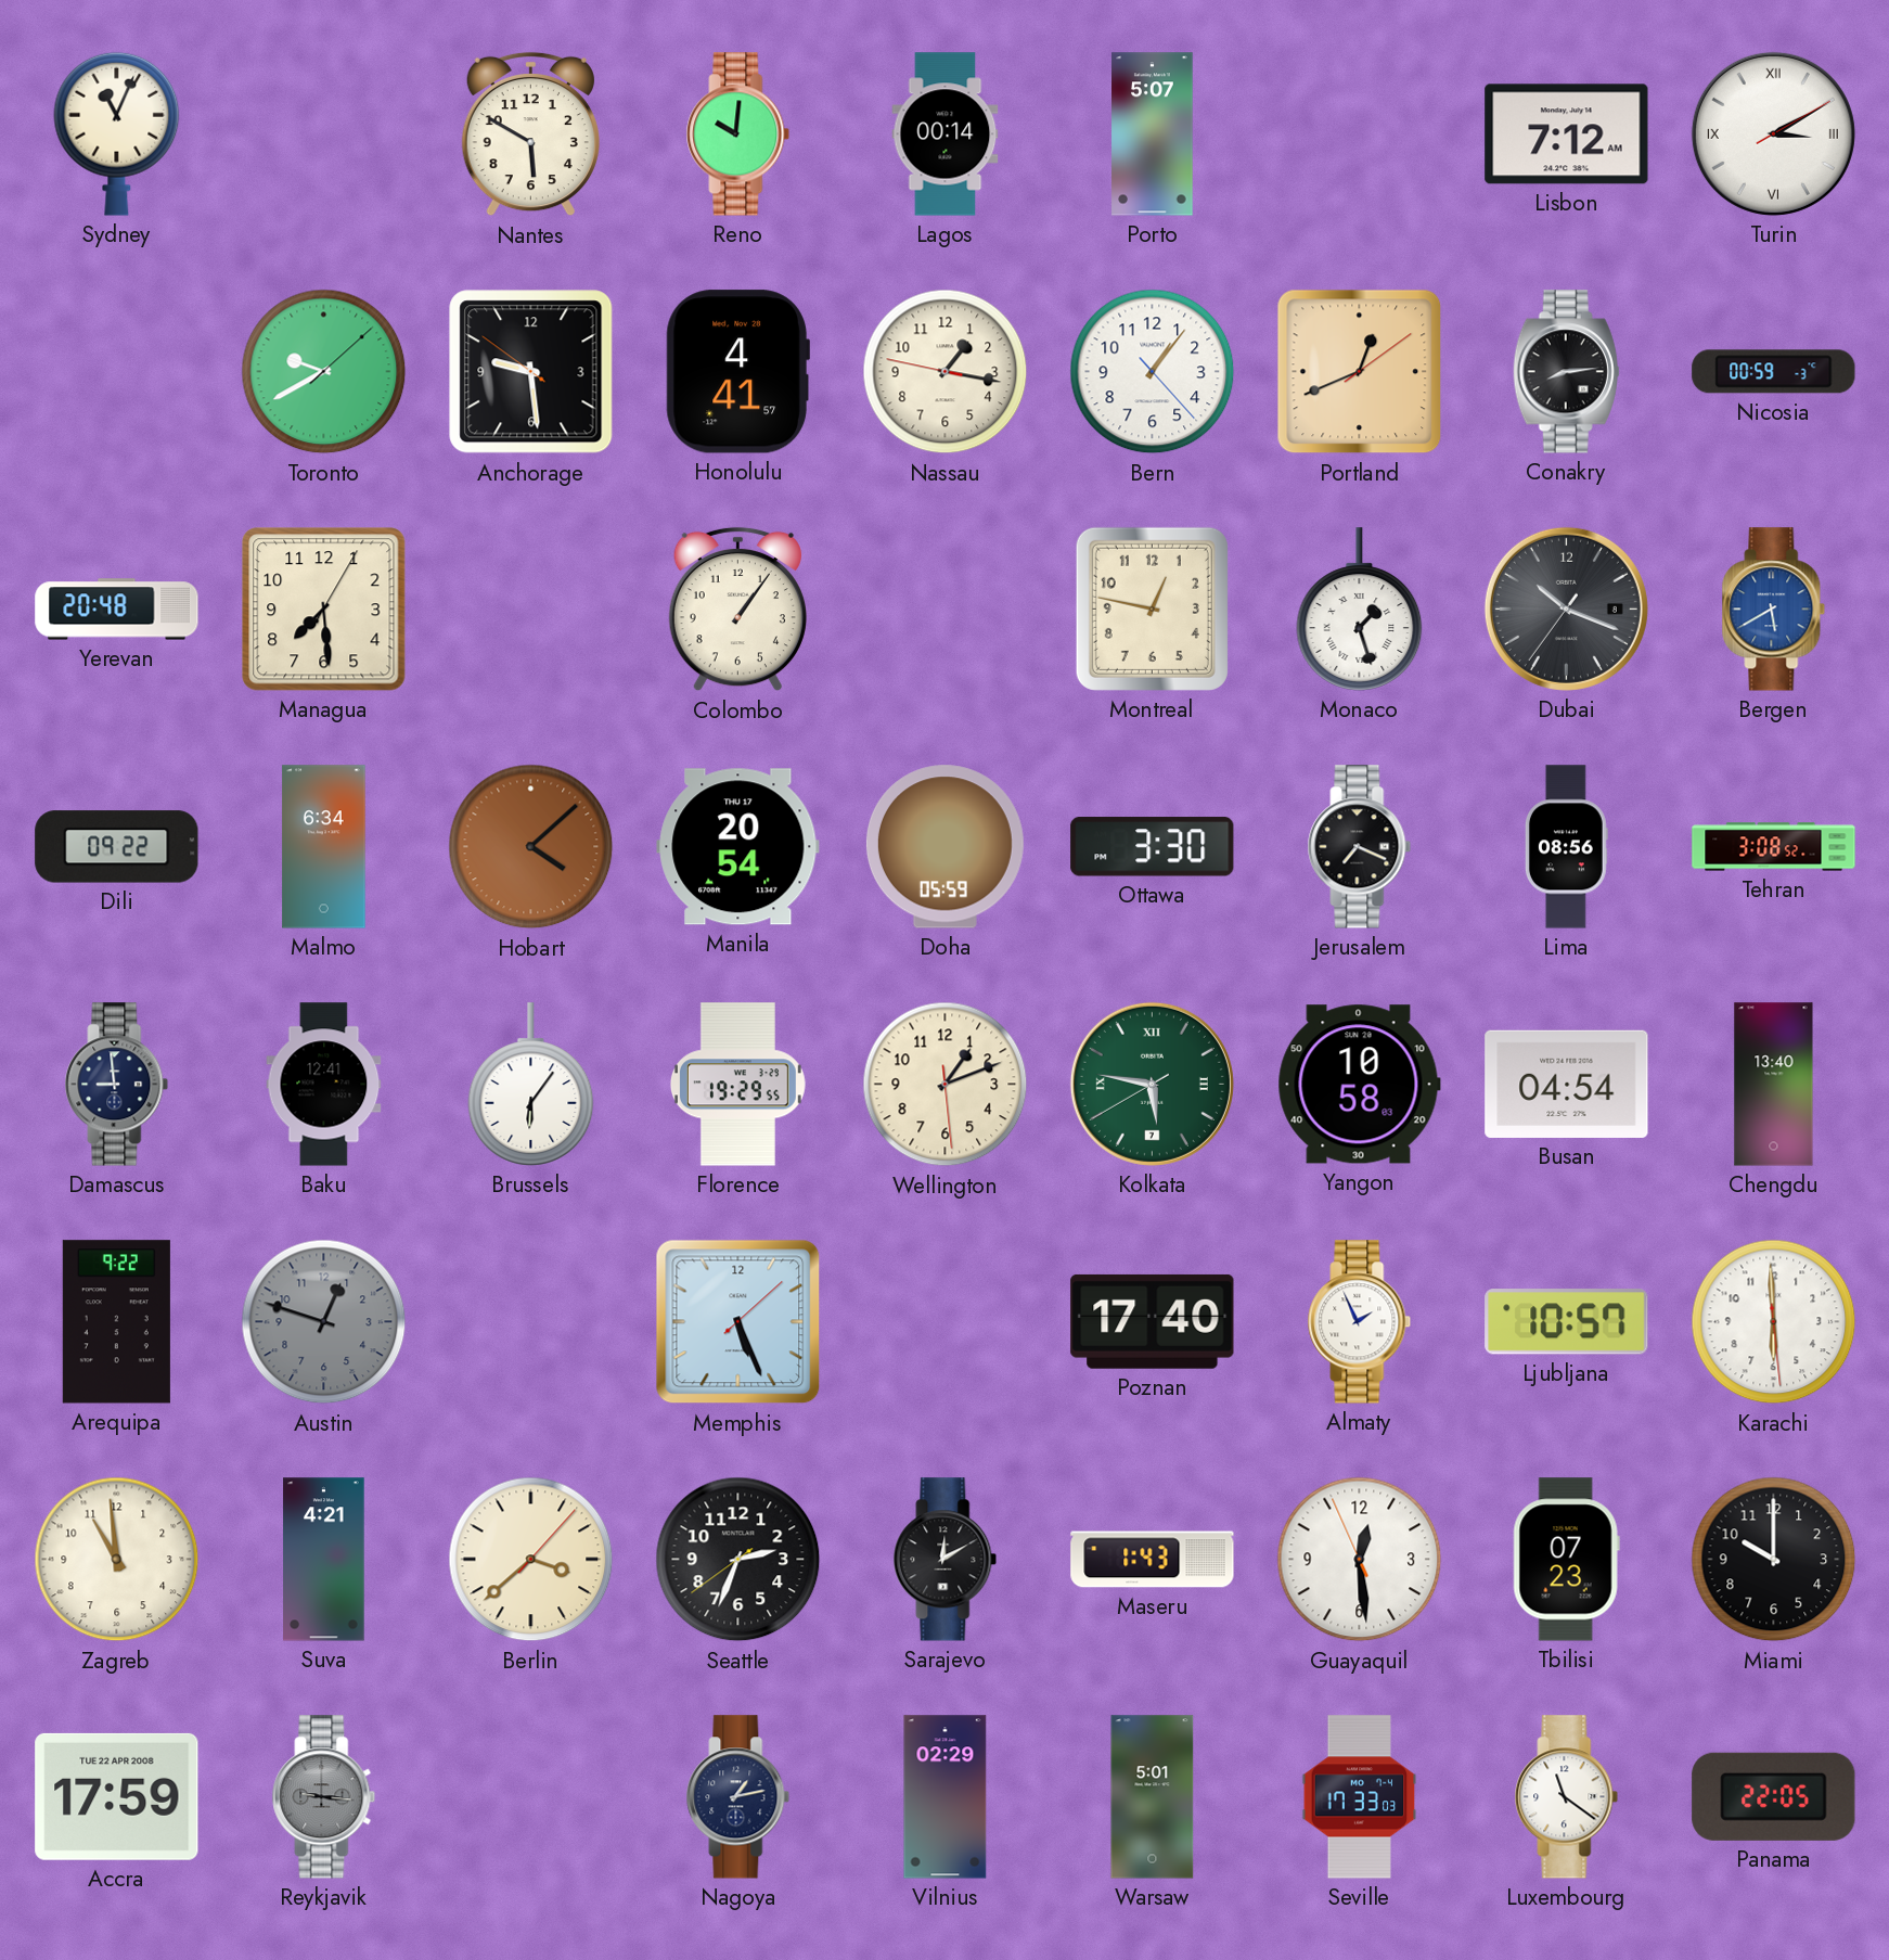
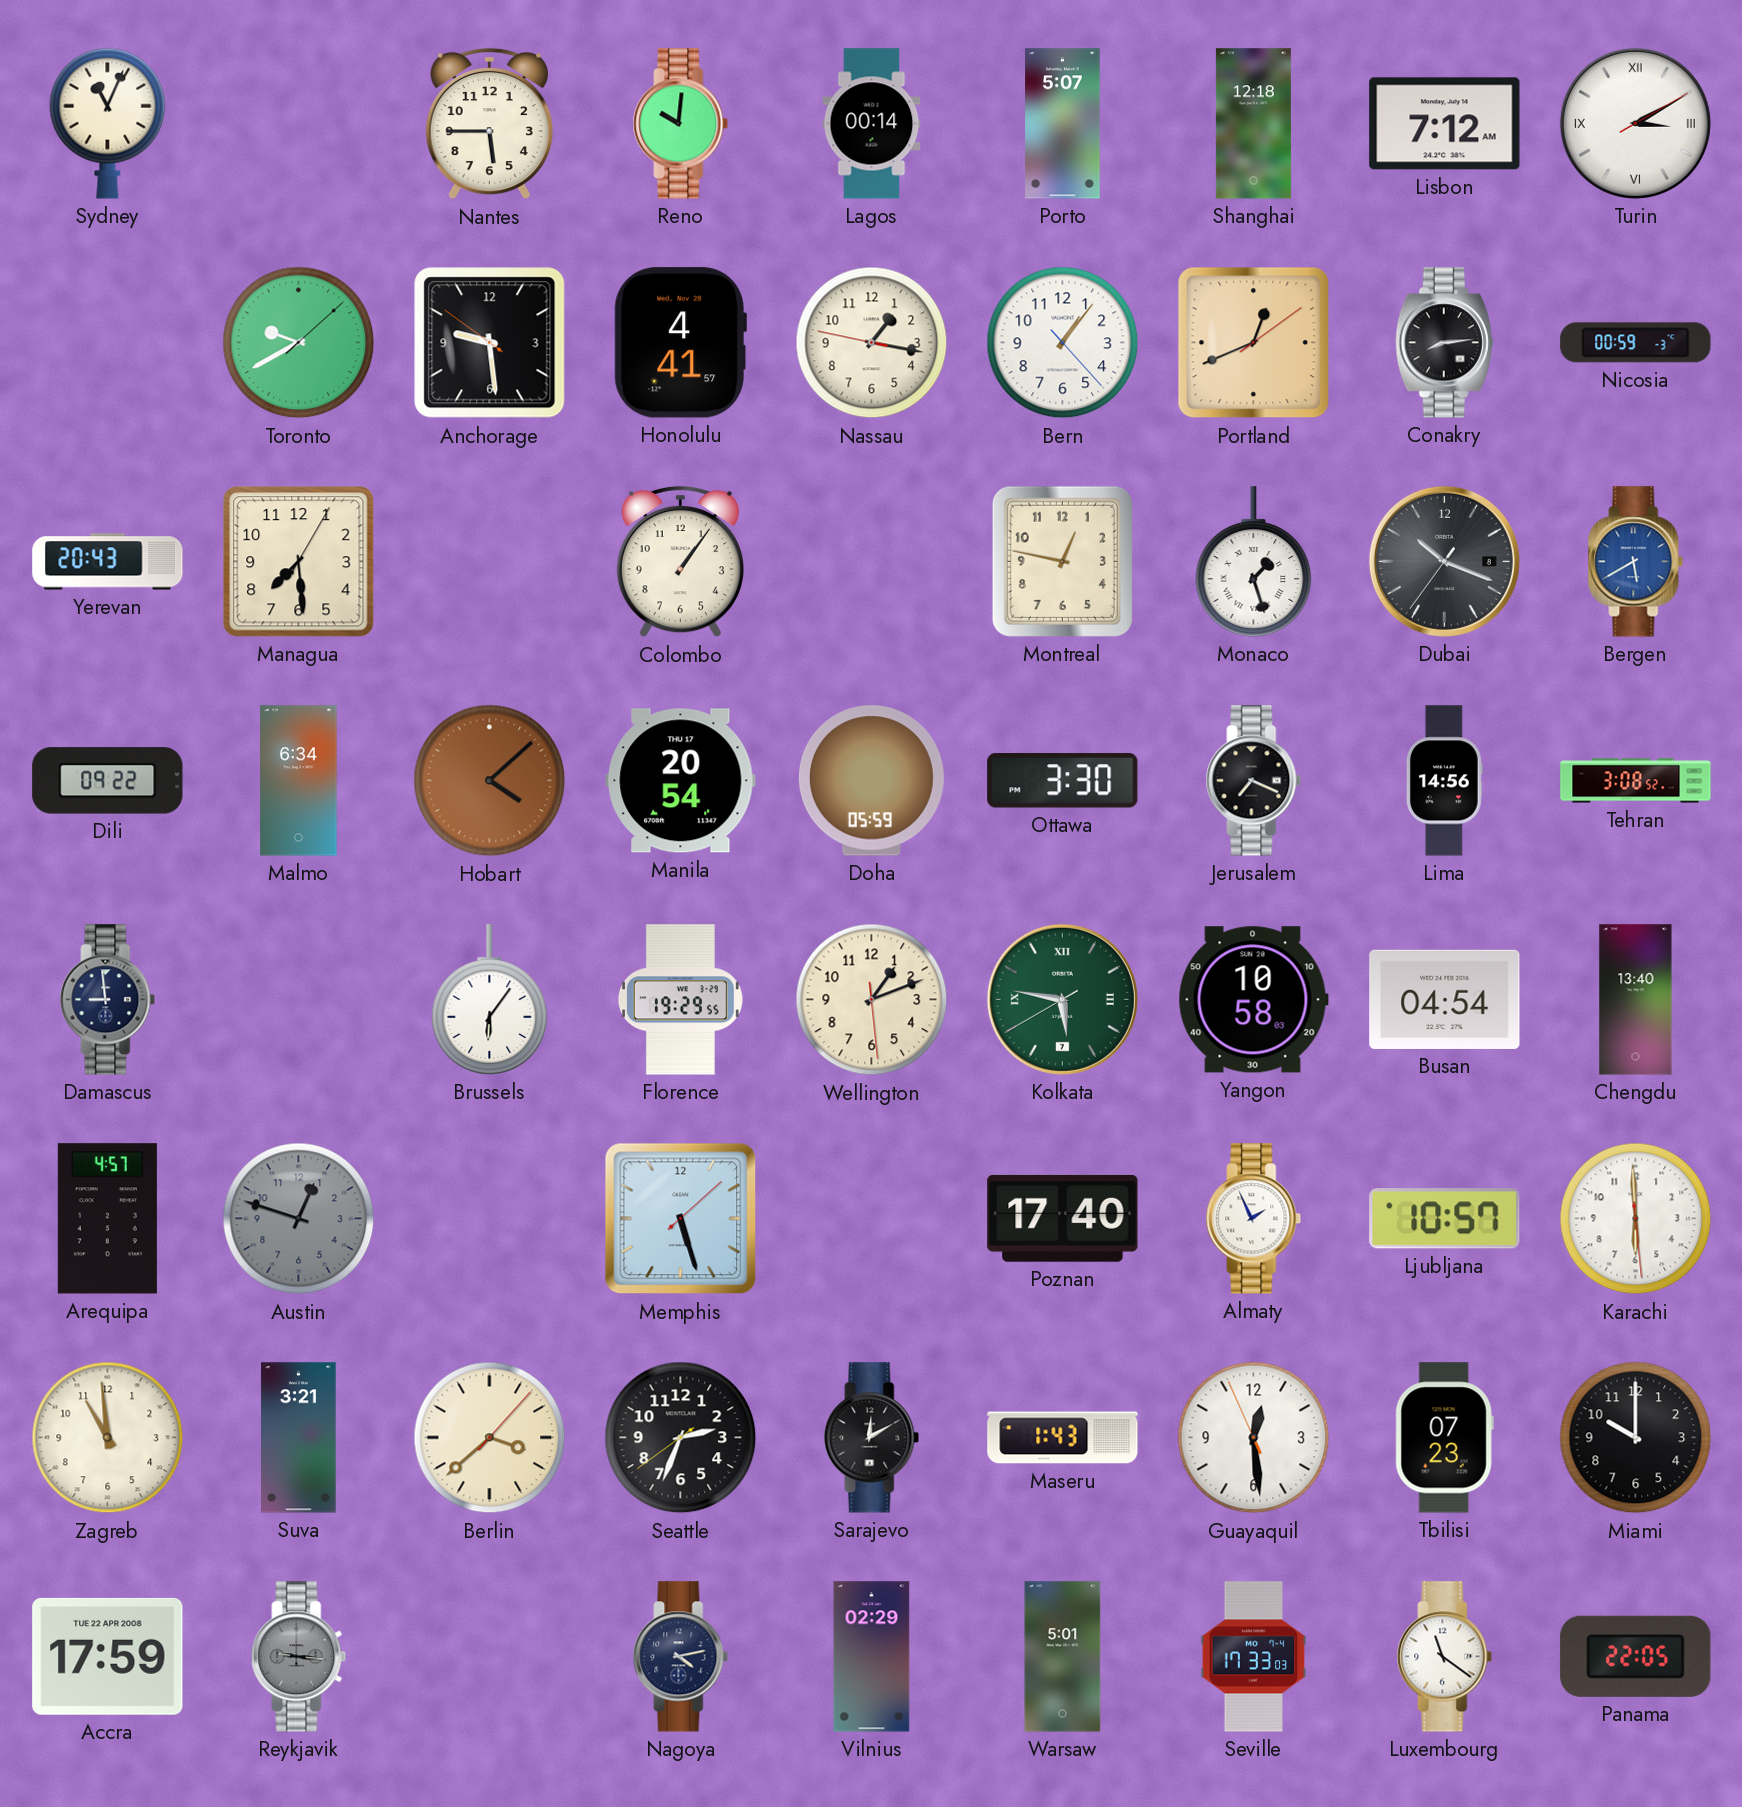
Nantes: 5:50 -> 5:45
Shanghai: none -> 12:18
Yerevan: 20:48 -> 20:43
Lima: 08:56 -> 14:56
Baku: 12:41 -> none
Arequipa: 9:22 -> 4:57
Memphis: 5:26 -> 5:27
Suva: 4:21 -> 3:21
Nagoya: 1:13 -> 4:13
